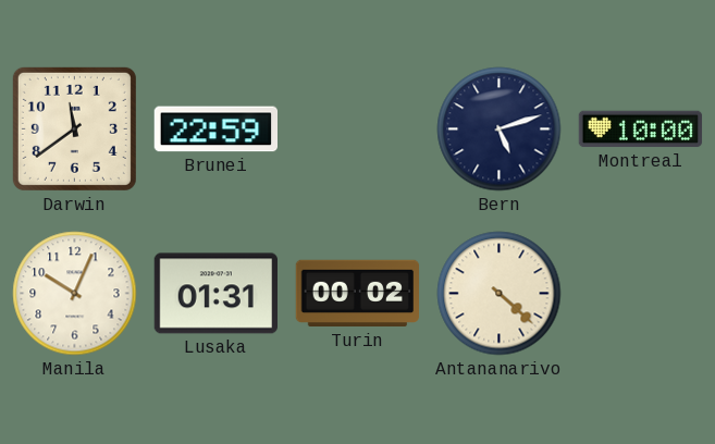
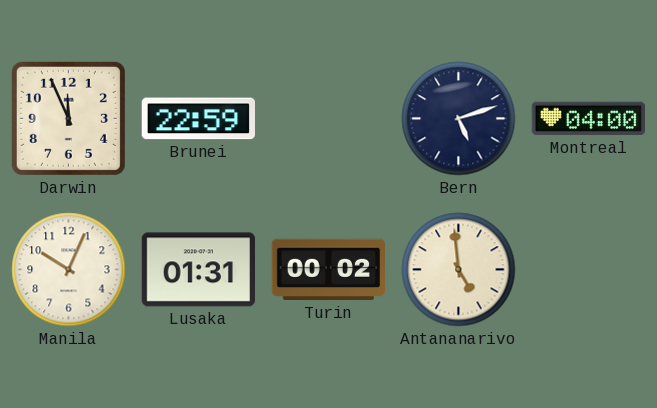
Darwin: 11:39 -> 11:56
Montreal: 10:00 -> 04:00
Antananarivo: 4:22 -> 4:59
